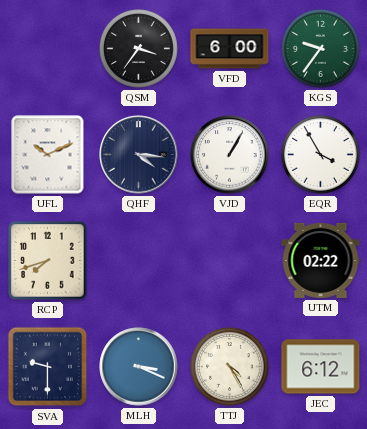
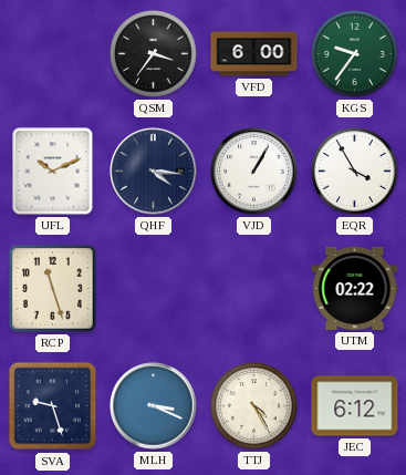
RCP: 7:42 -> 11:27
SVA: 9:30 -> 9:27
